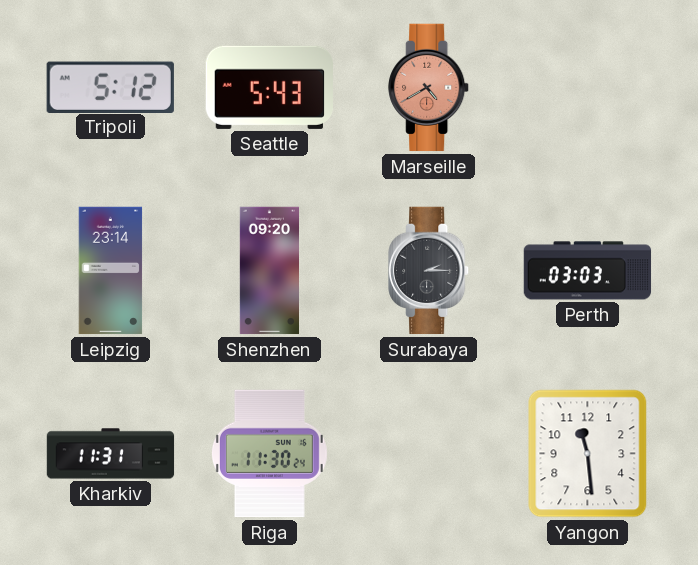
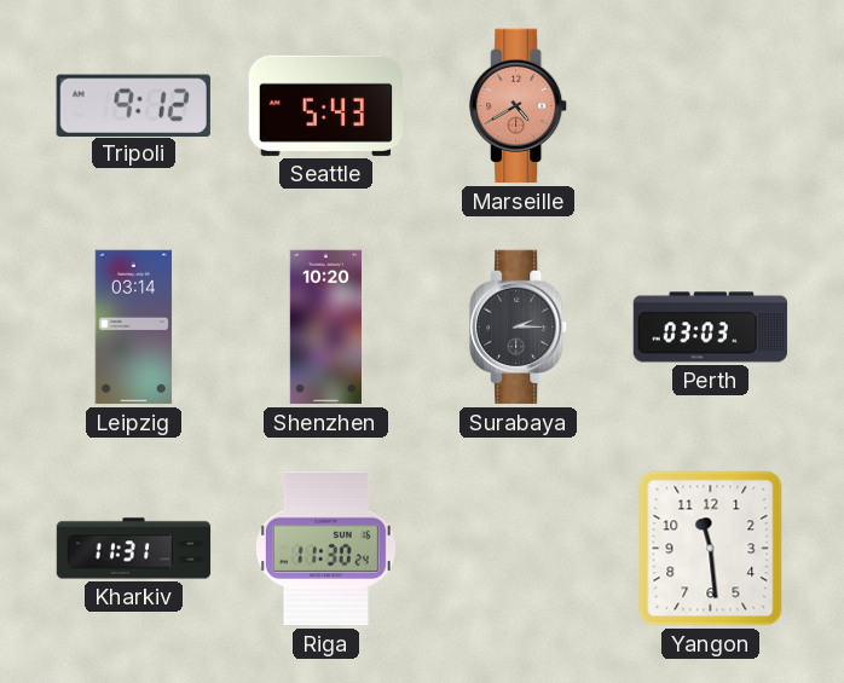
Tripoli: 5:12 -> 9:12
Leipzig: 23:14 -> 03:14
Shenzhen: 09:20 -> 10:20
